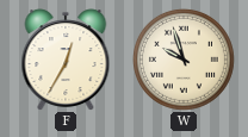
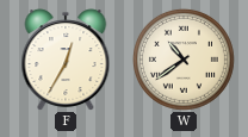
W: 9:57 -> 10:39
